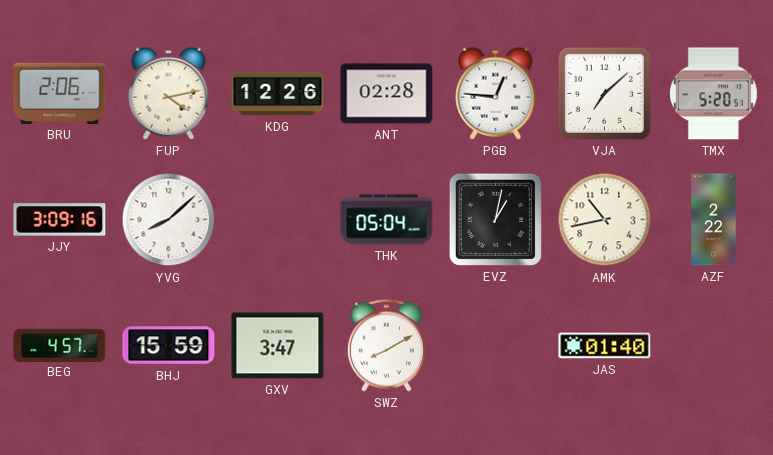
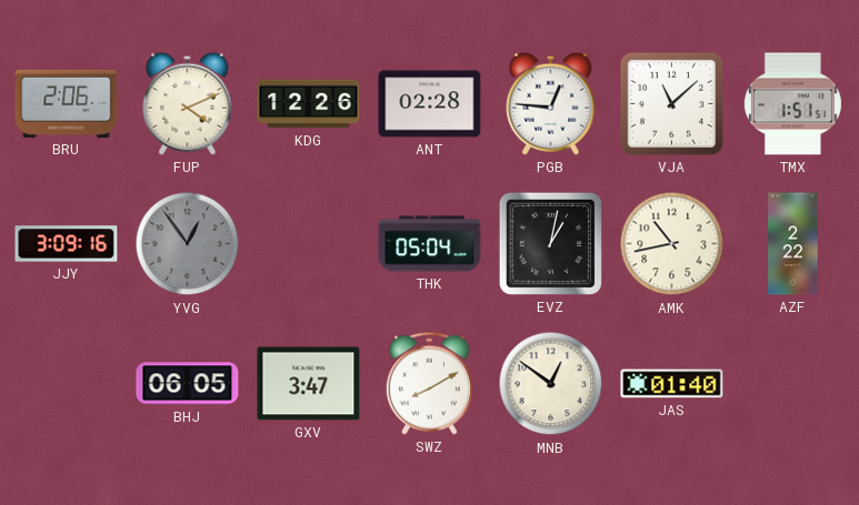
FUP: 4:13 -> 4:11
VJA: 7:08 -> 11:08
TMX: 5:20 -> 1:51
YVG: 8:08 -> 12:54
YVG dial: white -> grey
BEG: 4:57 -> none
BHJ: 15:59 -> 06:05
MNB: none -> 12:51
